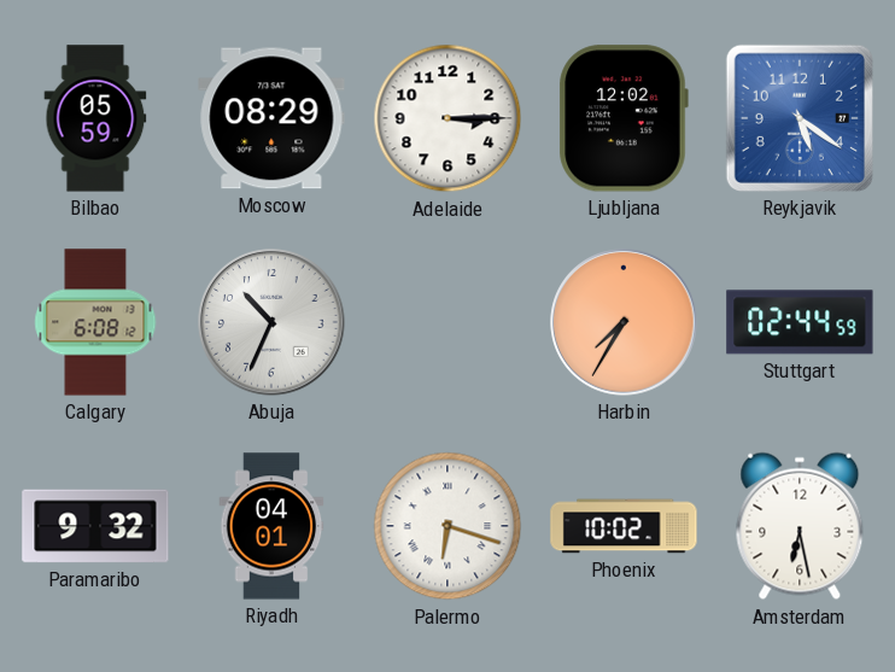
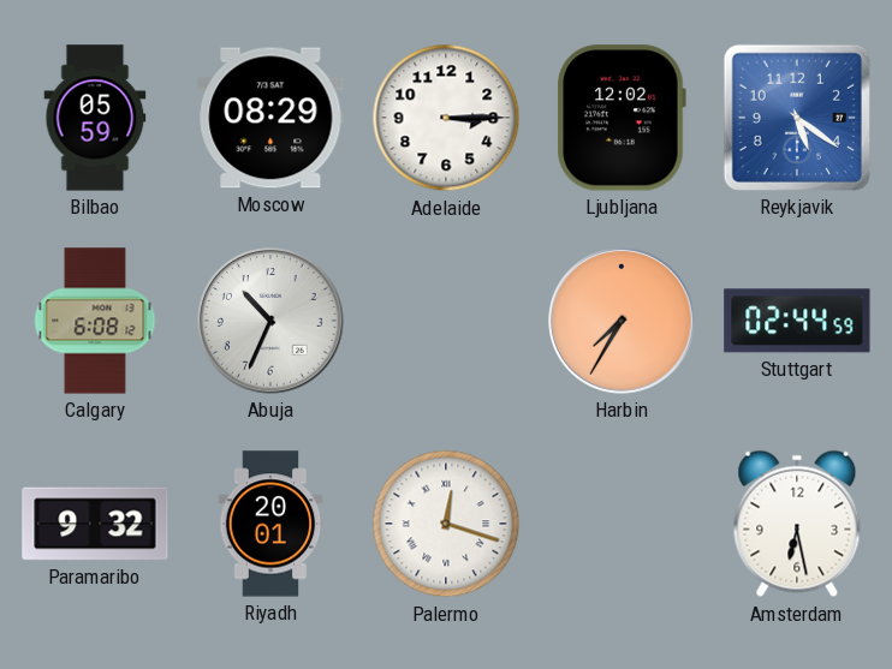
Riyadh: 04:01 -> 20:01
Palermo: 6:18 -> 12:18
Phoenix: 10:02 -> none
